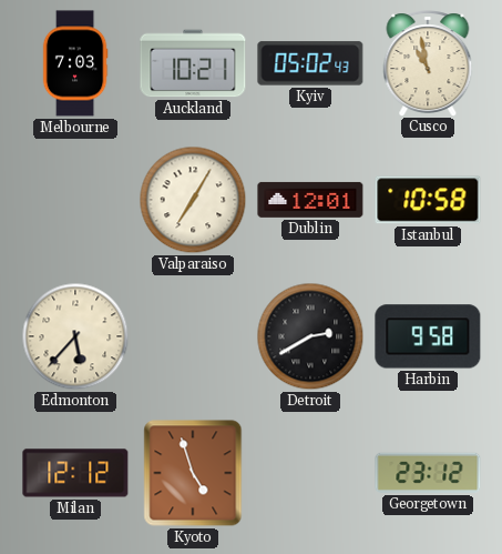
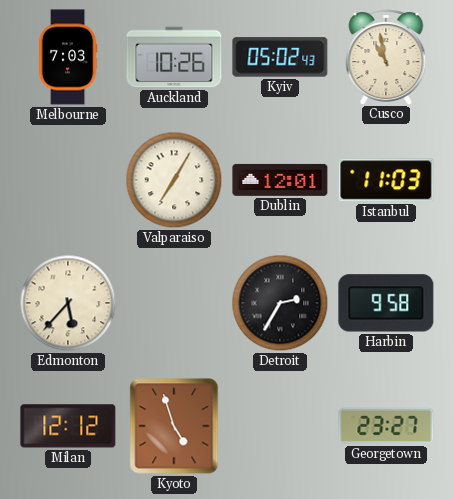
Auckland: 10:21 -> 10:26
Istanbul: 10:58 -> 11:03
Detroit: 2:40 -> 2:35
Georgetown: 23:12 -> 23:27
